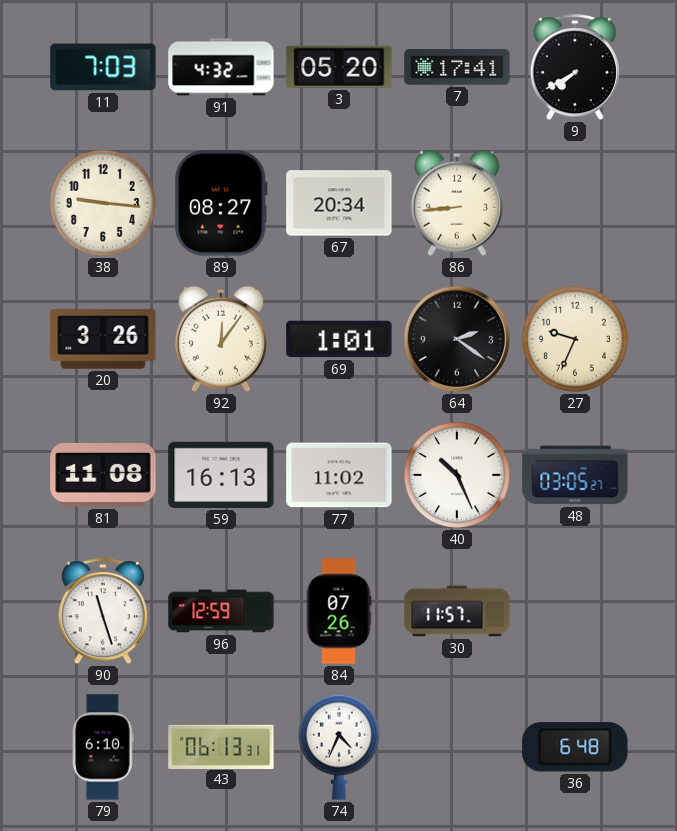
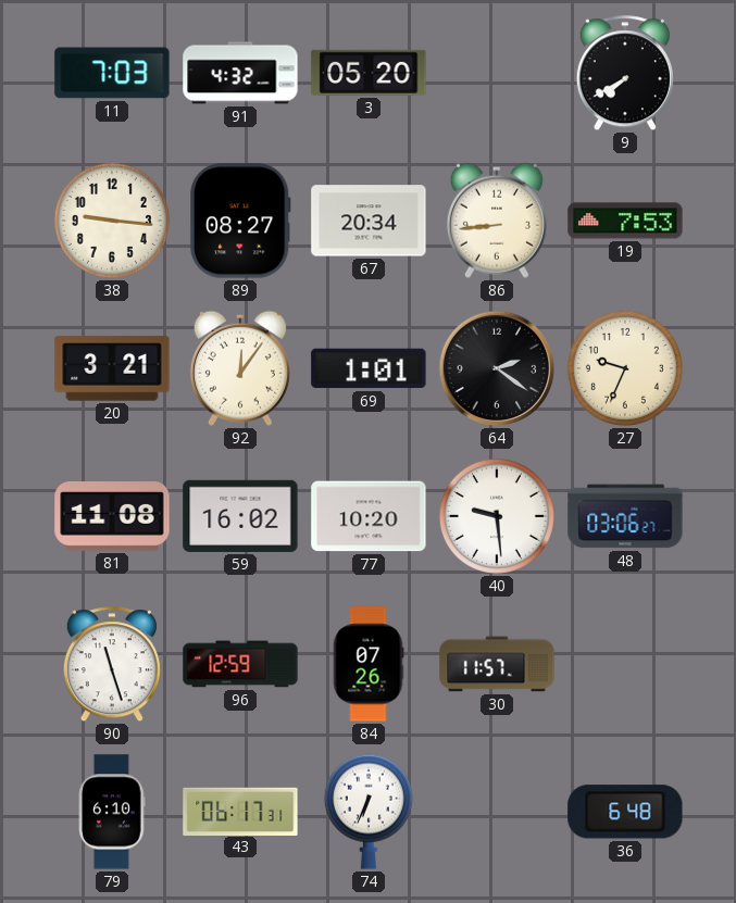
7: 17:41 -> none
19: none -> 7:53
20: 3:26 -> 3:21
59: 16:13 -> 16:02
77: 11:02 -> 10:20
40: 10:26 -> 9:29
48: 03:05 -> 03:06
43: 06:13 -> 06:17
74: 4:34 -> 6:34
